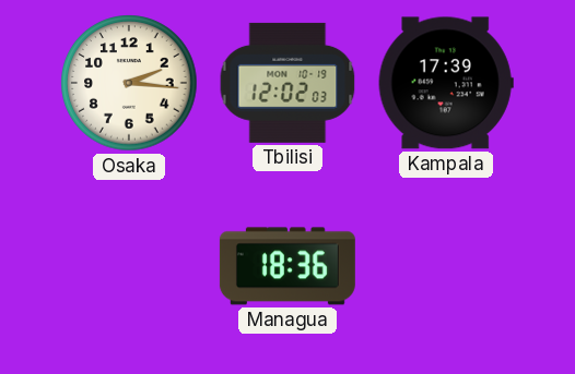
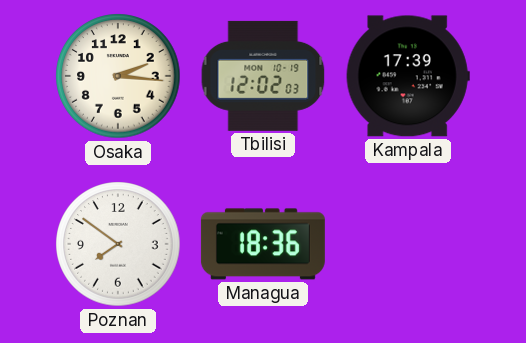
Poznan: none -> 7:51
